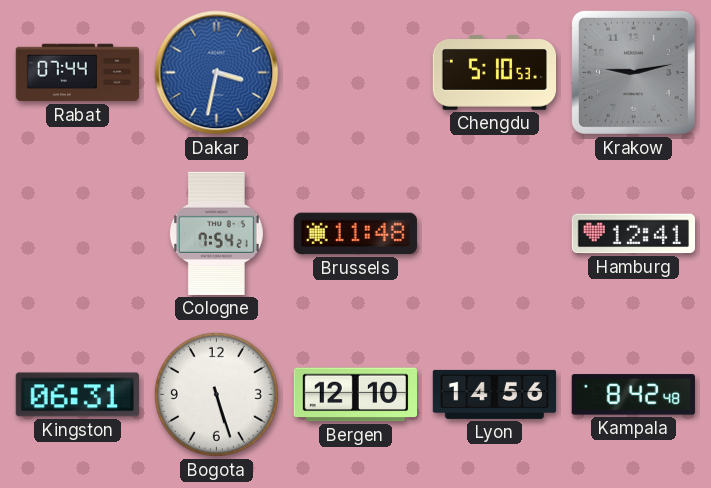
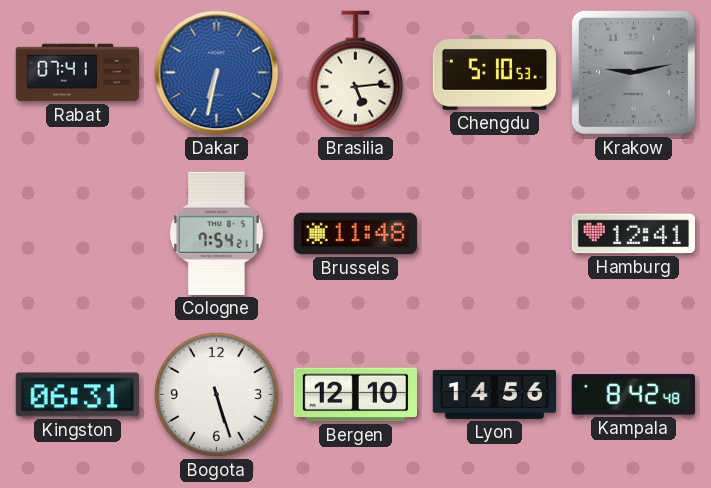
Rabat: 07:44 -> 07:41
Dakar: 3:32 -> 6:32
Brasilia: none -> 5:14
